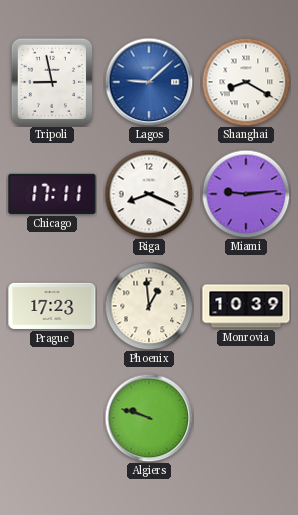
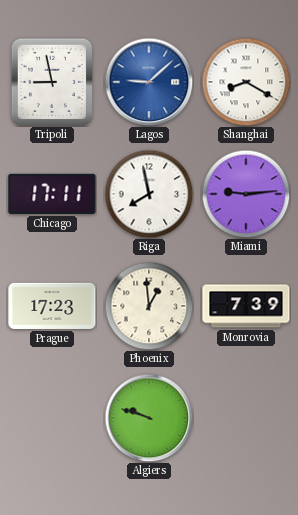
Riga: 8:19 -> 7:58
Monrovia: 10:39 -> 7:39
